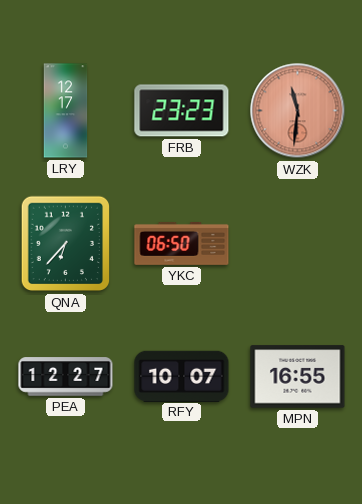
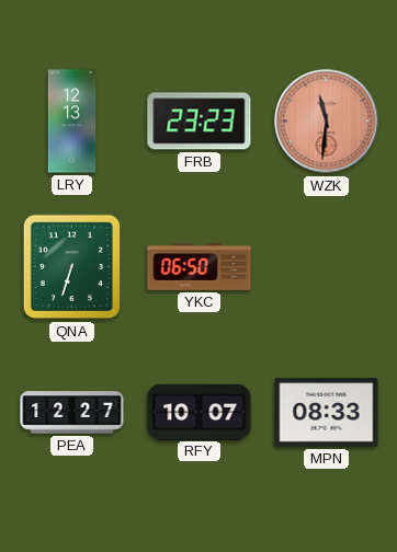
LRY: 12:17 -> 12:13
QNA: 6:37 -> 6:33
MPN: 16:55 -> 08:33
